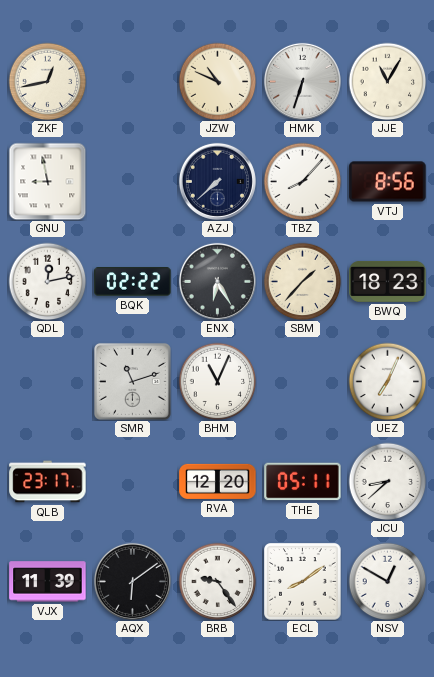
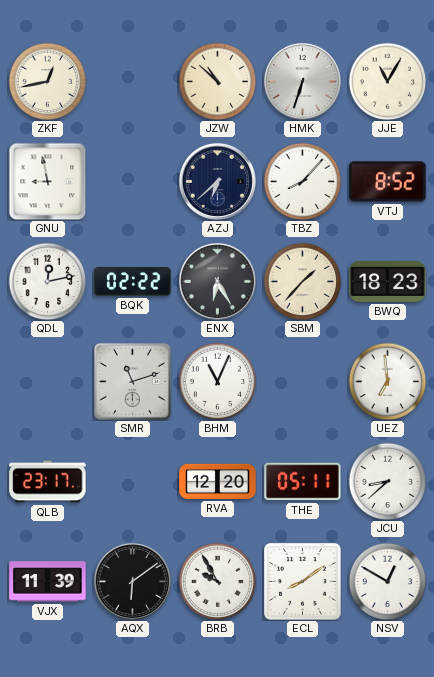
JZW: 10:49 -> 10:52
AZJ: 7:38 -> 6:38
VTJ: 8:56 -> 8:52
UEZ: 7:04 -> 6:59
BRB: 9:24 -> 9:55
